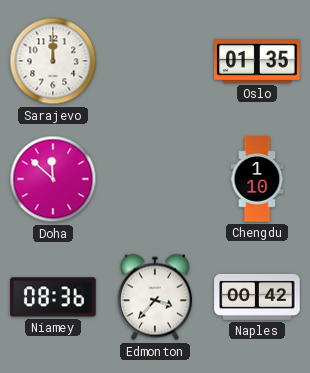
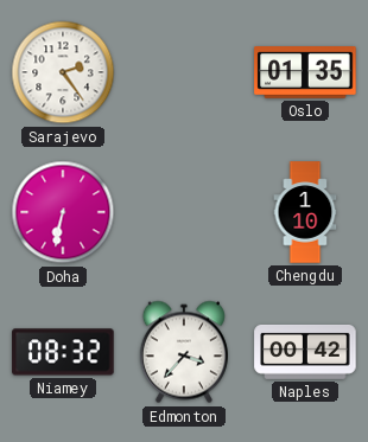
Sarajevo: 12:00 -> 2:24
Doha: 11:52 -> 6:32
Niamey: 08:36 -> 08:32
